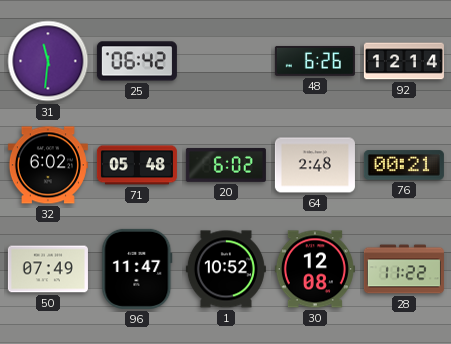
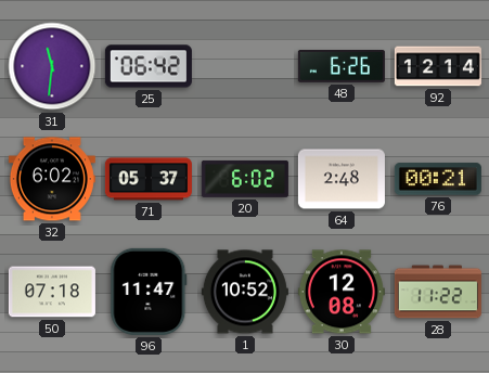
71: 05:48 -> 05:37
50: 07:49 -> 07:18
